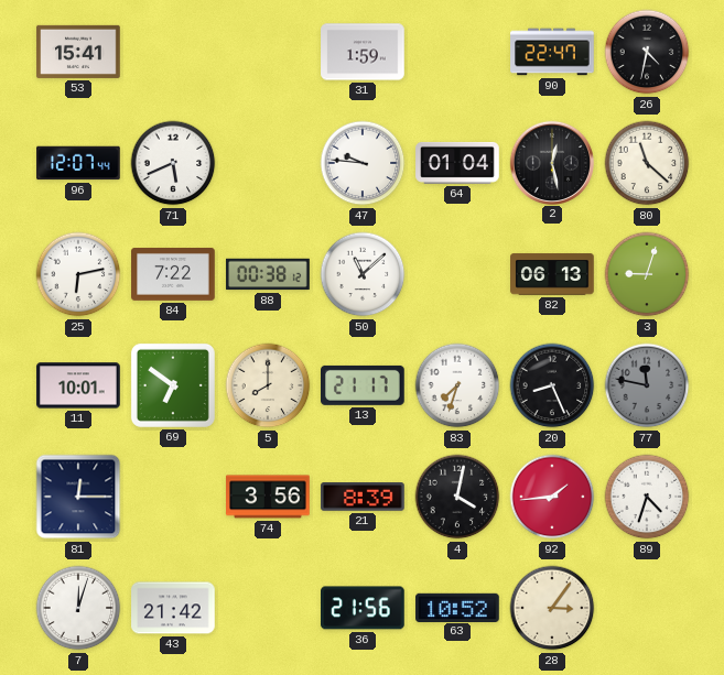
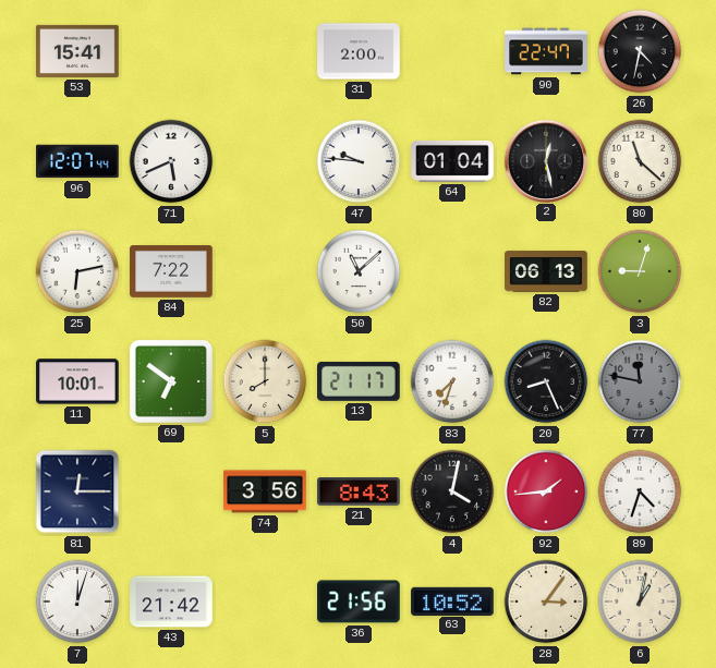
31: 1:59 -> 2:00
88: 00:38 -> none
21: 8:39 -> 8:43
6: none -> 1:02
